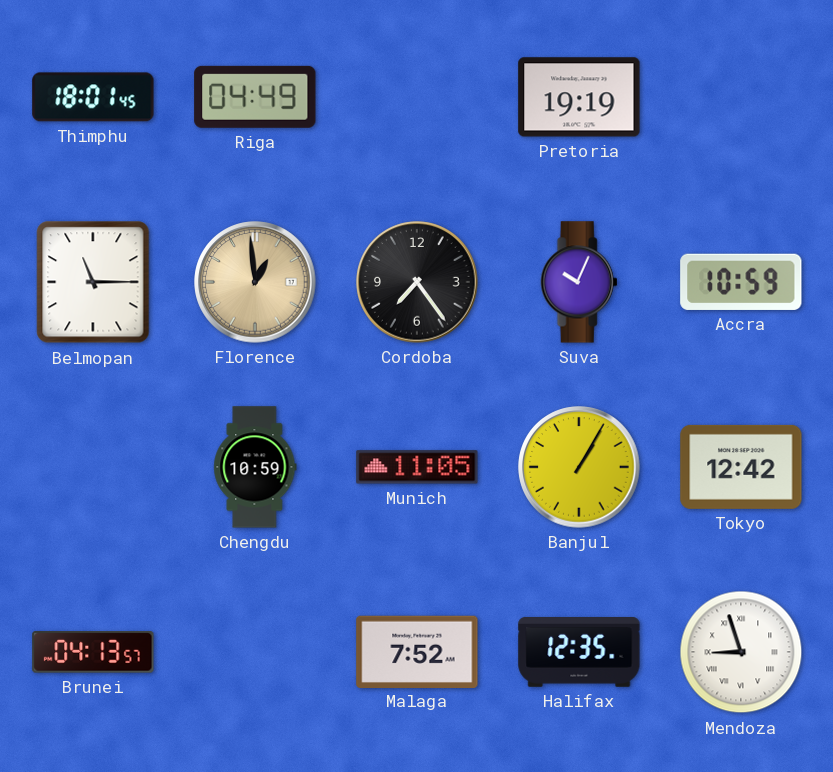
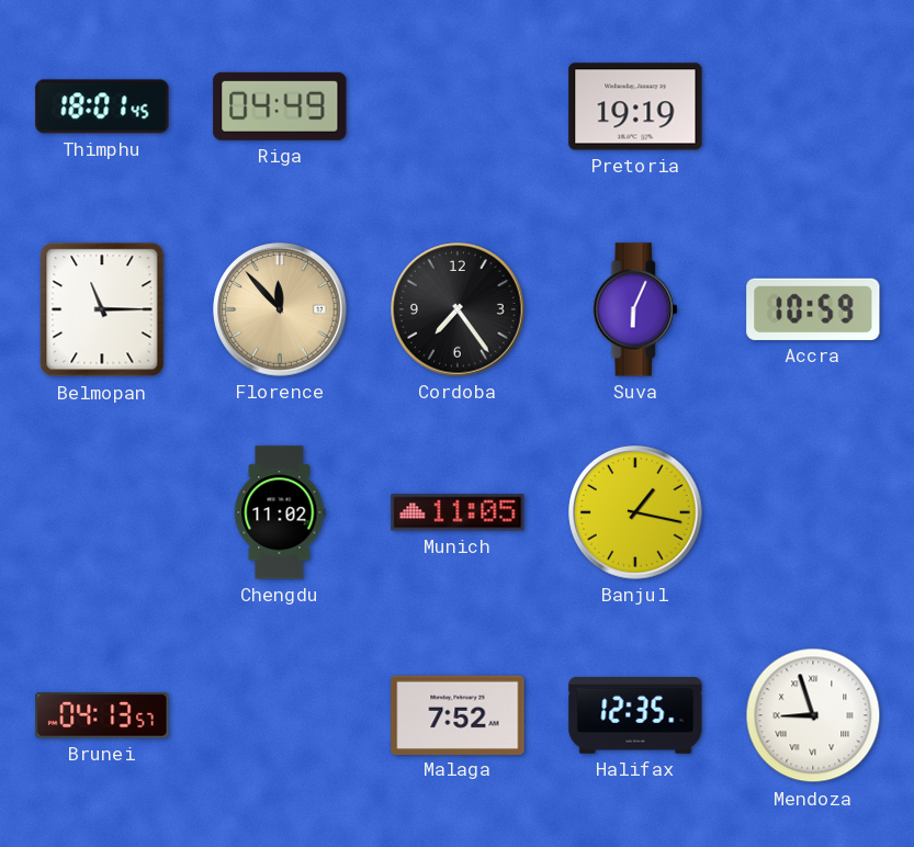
Florence: 12:59 -> 11:53
Suva: 10:04 -> 6:04
Chengdu: 10:59 -> 11:02
Banjul: 1:05 -> 1:17
Tokyo: 12:42 -> none
